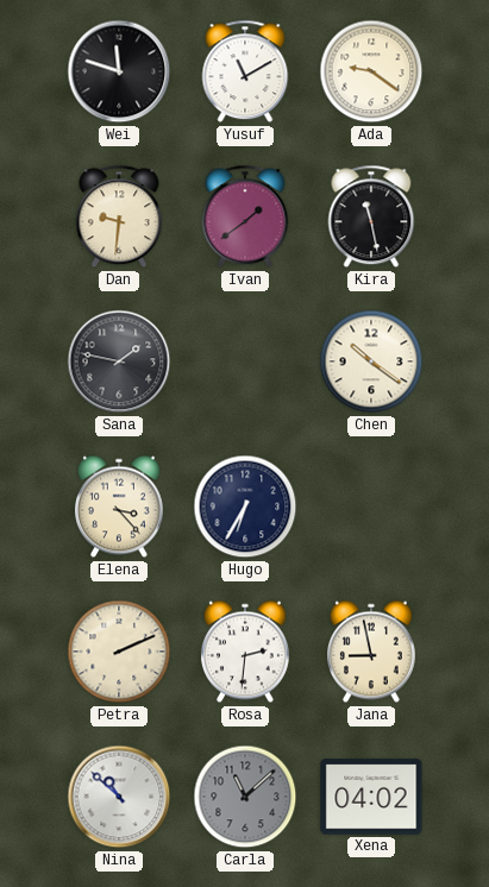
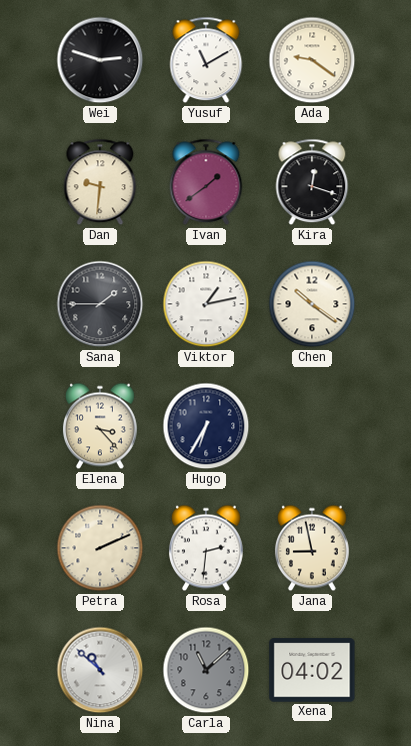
Wei: 11:48 -> 2:48
Kira: 11:28 -> 12:18
Sana: 1:47 -> 1:45
Viktor: none -> 1:13
